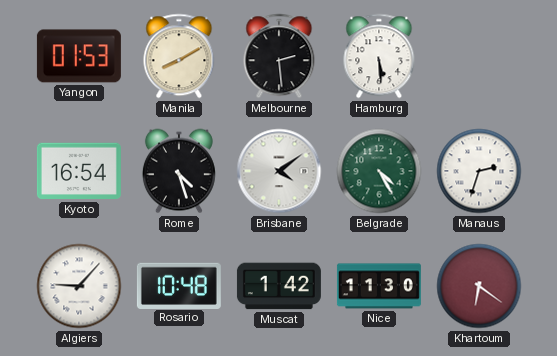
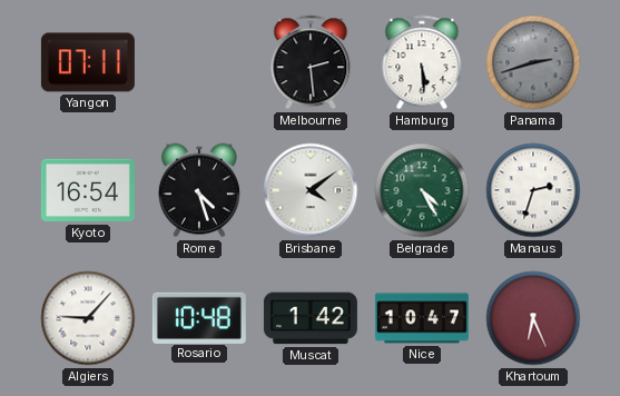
Yangon: 01:53 -> 07:11
Manila: 8:10 -> none
Panama: none -> 2:42
Nice: 11:30 -> 10:47
Khartoum: 6:21 -> 6:26
